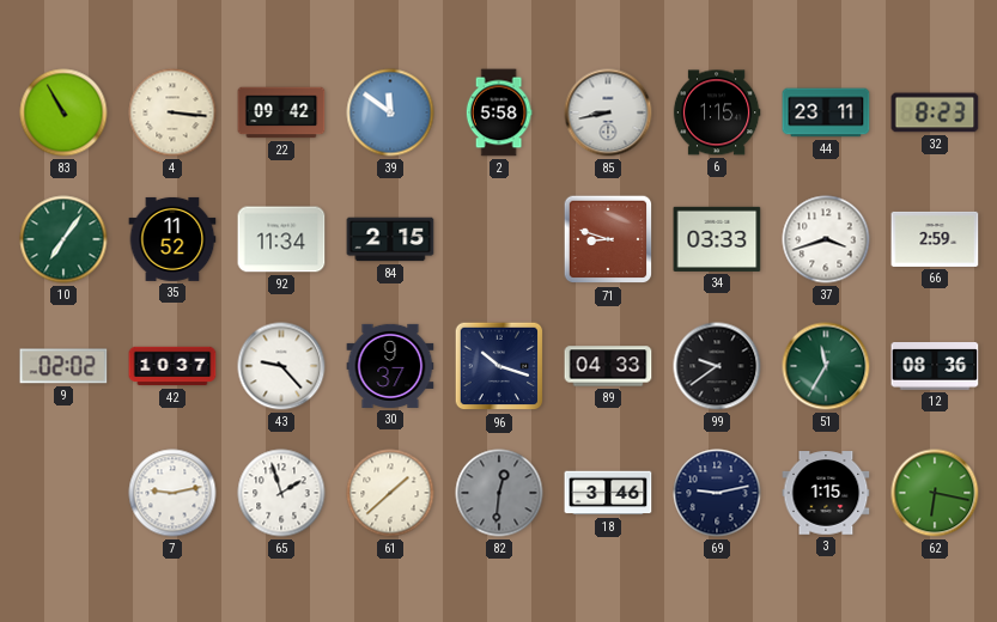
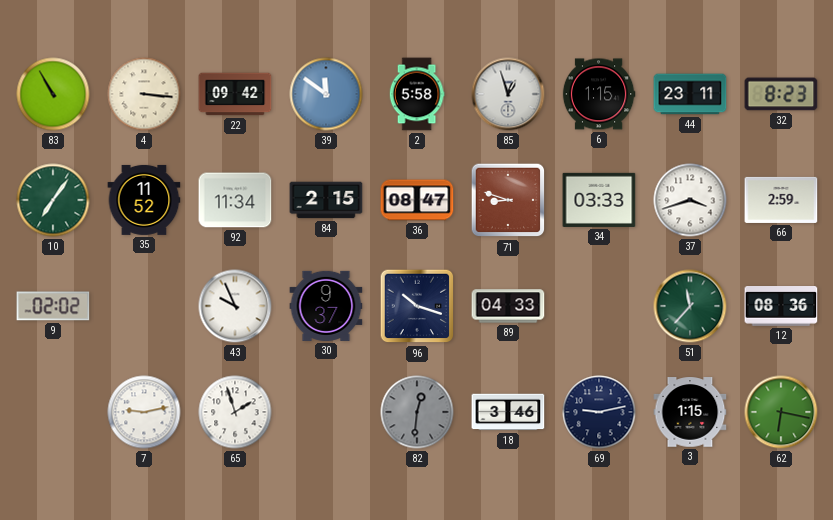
85: 8:43 -> 12:57
36: none -> 08:47
42: 10:37 -> none
43: 9:23 -> 9:56
99: 9:39 -> none
51: 11:35 -> 11:37
61: 1:38 -> none
